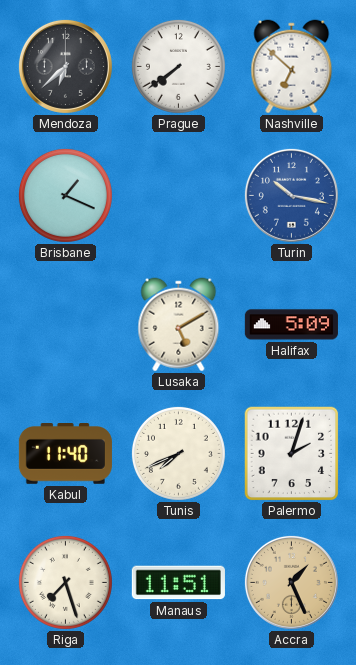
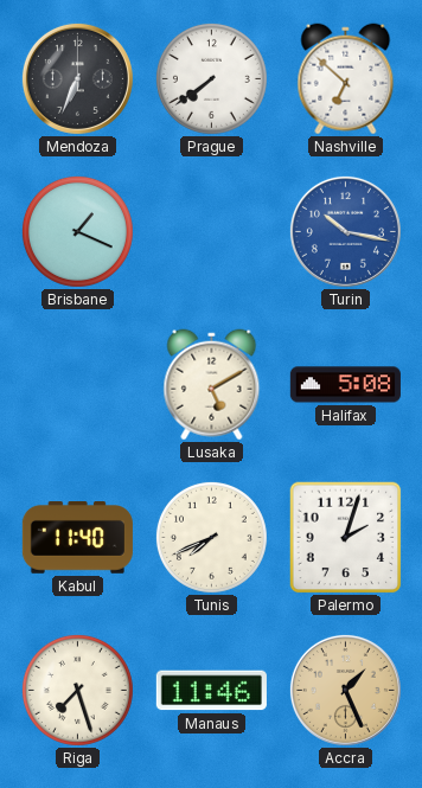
Mendoza: 6:38 -> 6:34
Halifax: 5:09 -> 5:08
Manaus: 11:51 -> 11:46
